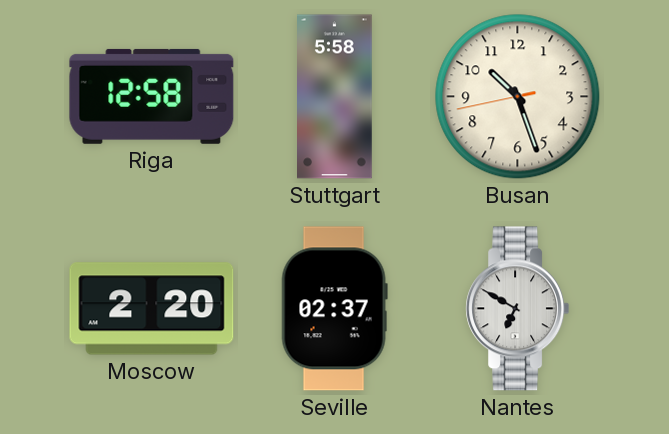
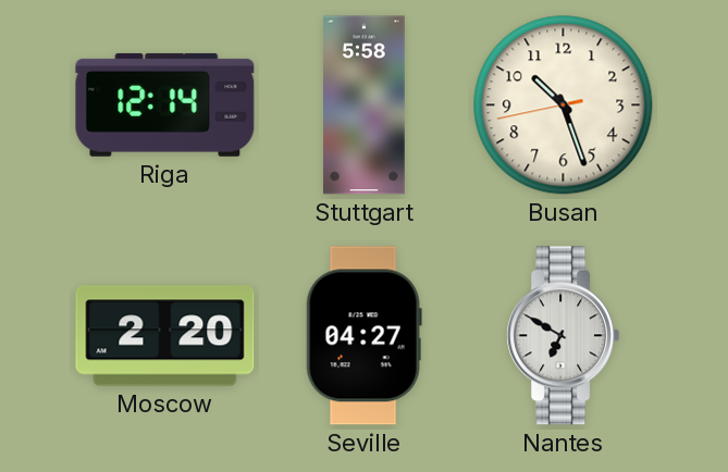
Riga: 12:58 -> 12:14
Seville: 02:37 -> 04:27
